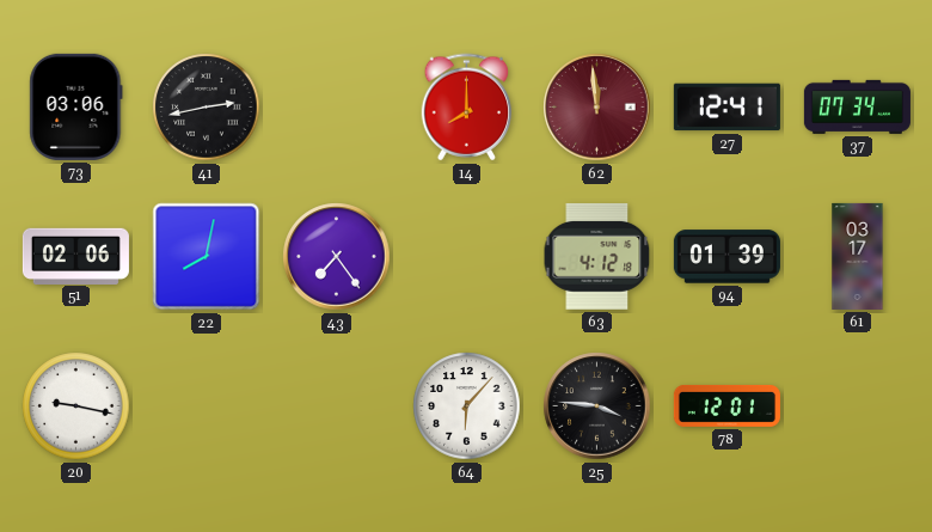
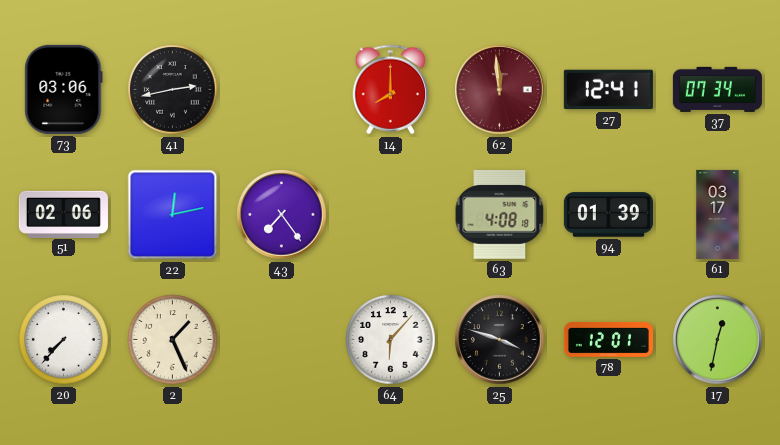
22: 8:02 -> 12:13
63: 4:12 -> 4:08
20: 9:17 -> 7:37
2: none -> 1:26
25: 3:46 -> 3:48
17: none -> 12:32
